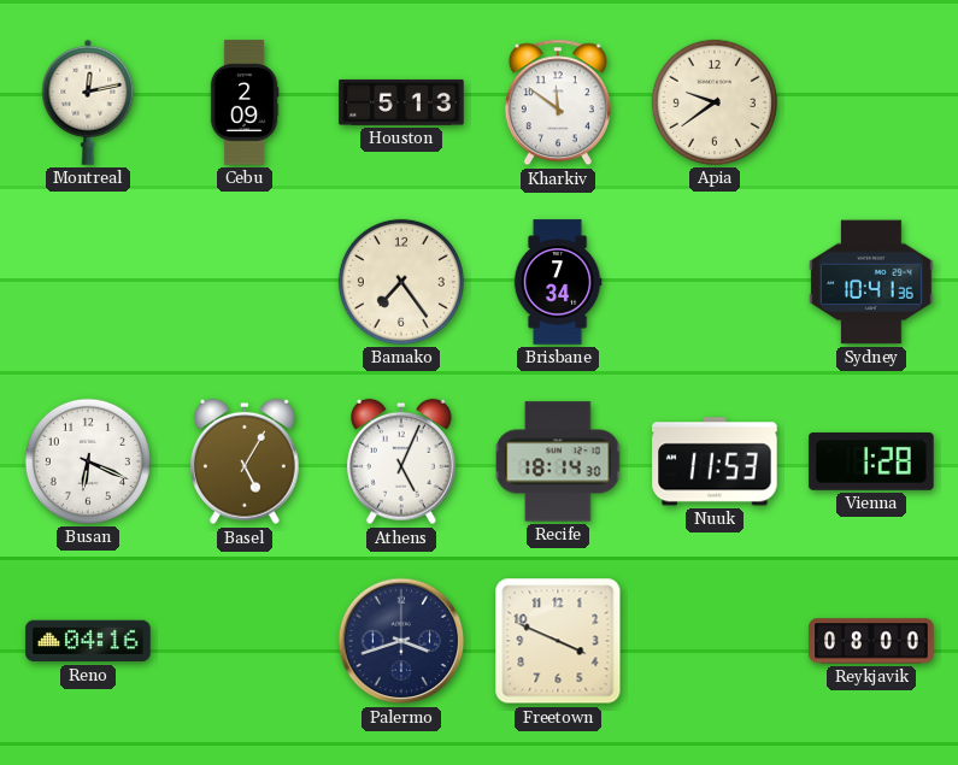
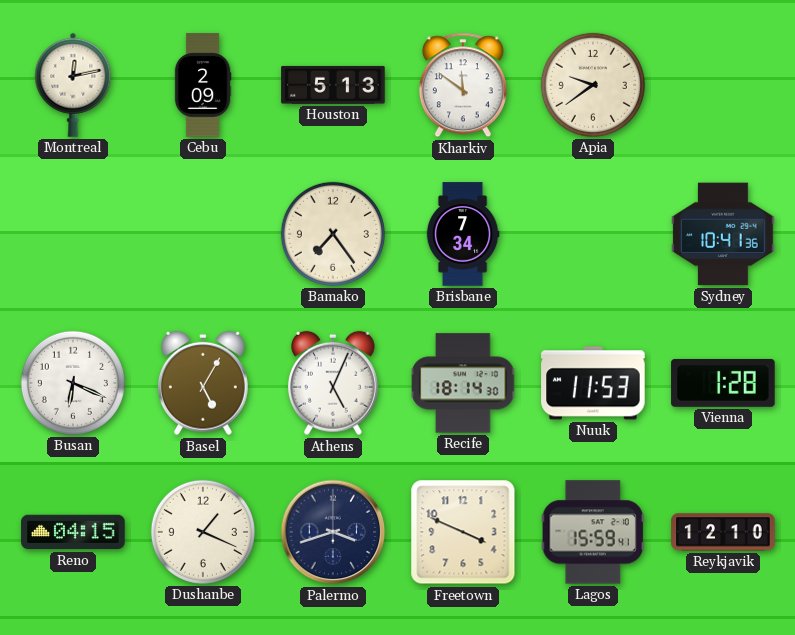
Reno: 04:16 -> 04:15
Dushanbe: none -> 1:19
Lagos: none -> 15:59
Reykjavik: 08:00 -> 12:10
